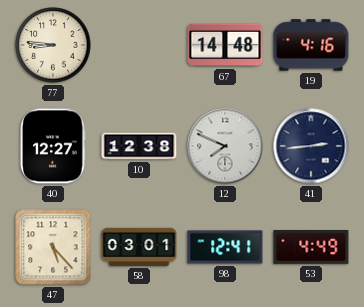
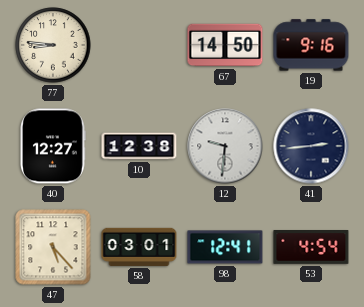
67: 14:48 -> 14:50
19: 4:16 -> 9:16
12: 7:49 -> 9:31
53: 4:49 -> 4:54
